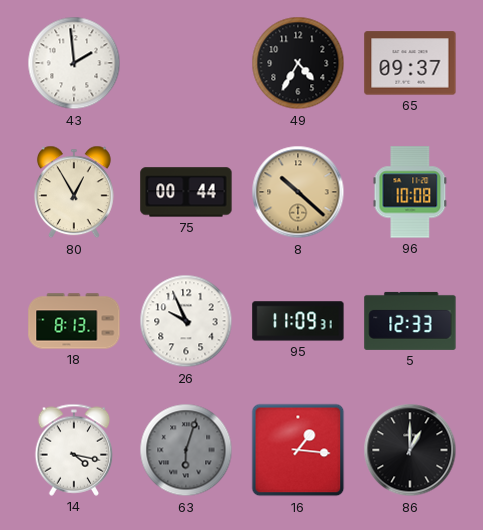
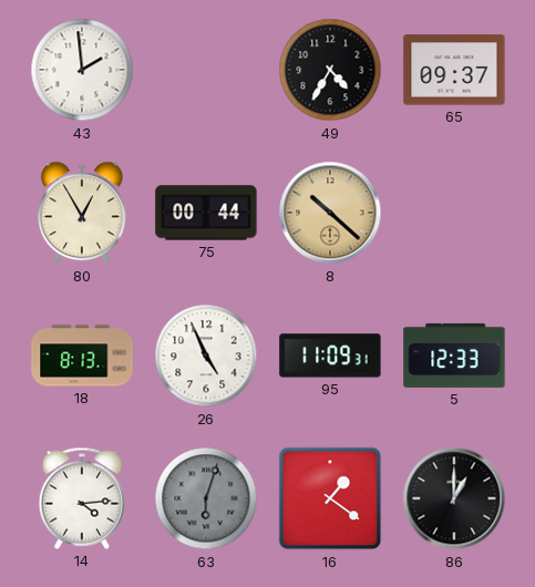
96: 10:08 -> none
26: 9:56 -> 4:56
14: 4:17 -> 4:14
16: 1:16 -> 1:21
